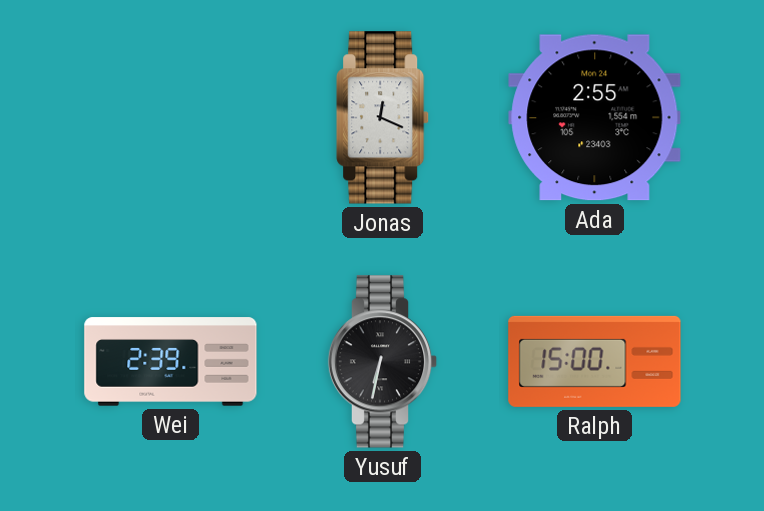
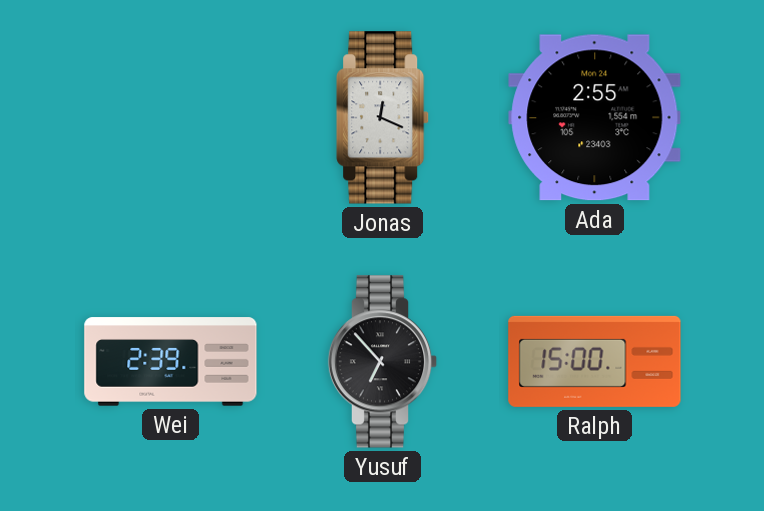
Yusuf: 6:32 -> 6:53
